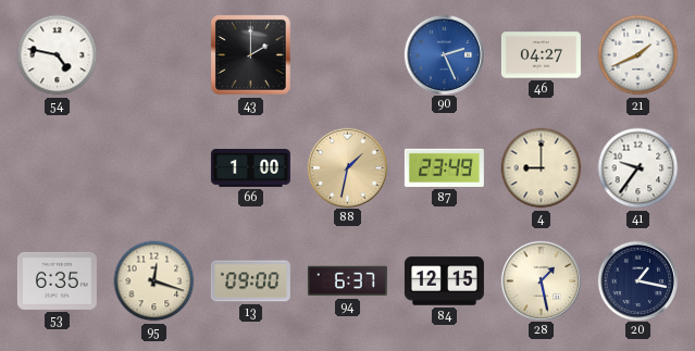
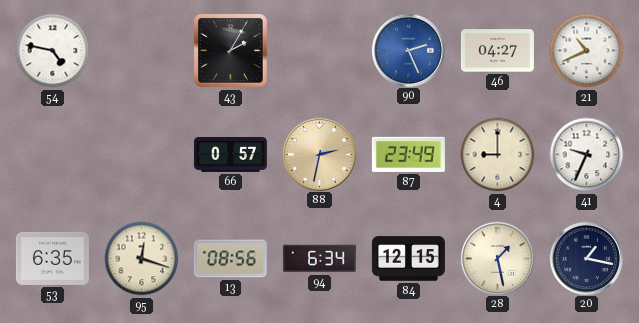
43: 2:00 -> 2:05
21: 1:41 -> 10:41
66: 1:00 -> 0:57
88: 1:32 -> 2:32
41: 9:36 -> 9:34
13: 09:00 -> 08:56
94: 6:37 -> 6:34
